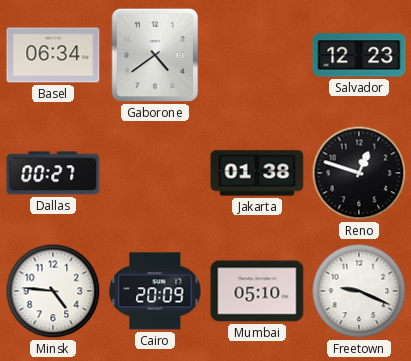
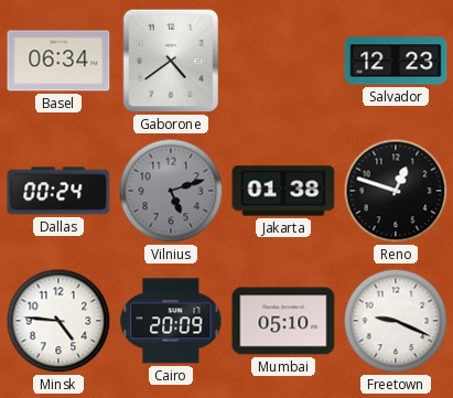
Dallas: 00:27 -> 00:24
Vilnius: none -> 5:12
